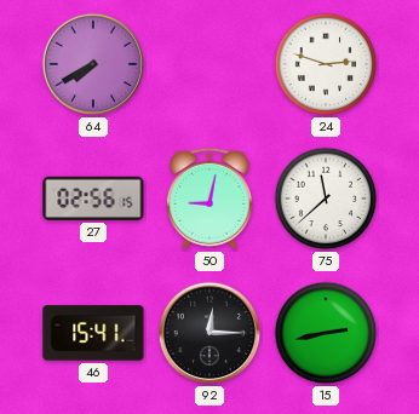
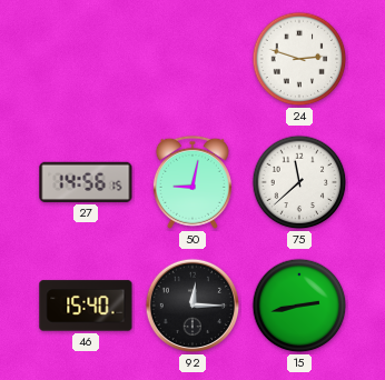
64: 7:40 -> none
27: 02:56 -> 14:56
46: 15:41 -> 15:40
